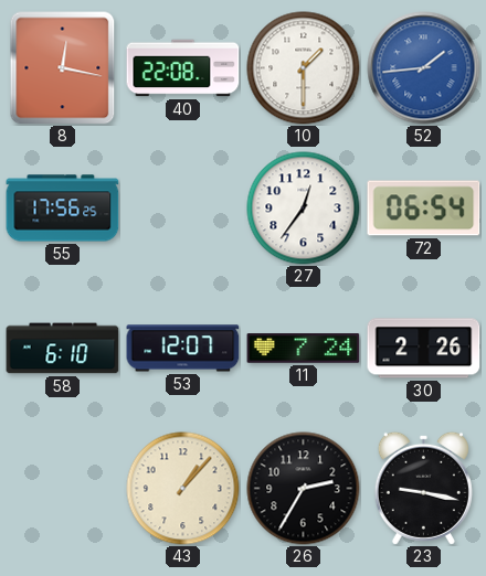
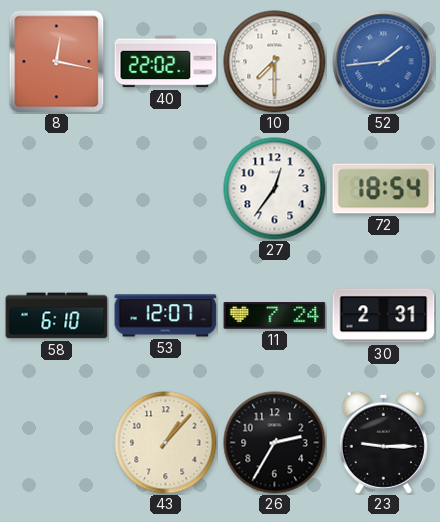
40: 22:08 -> 22:02
10: 1:30 -> 7:30
55: 17:56 -> none
72: 06:54 -> 18:54
30: 2:26 -> 2:31
23: 9:17 -> 9:15
